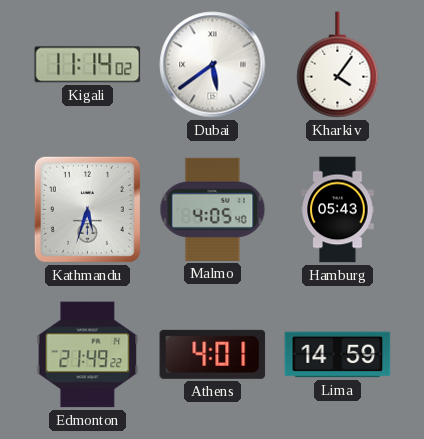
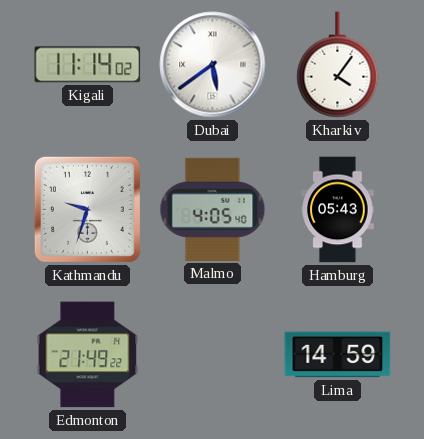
Kathmandu: 5:33 -> 9:33
Athens: 4:01 -> none
